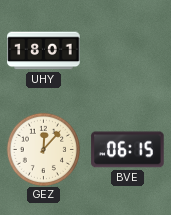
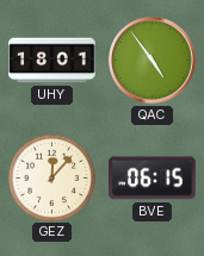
QAC: none -> 4:54
